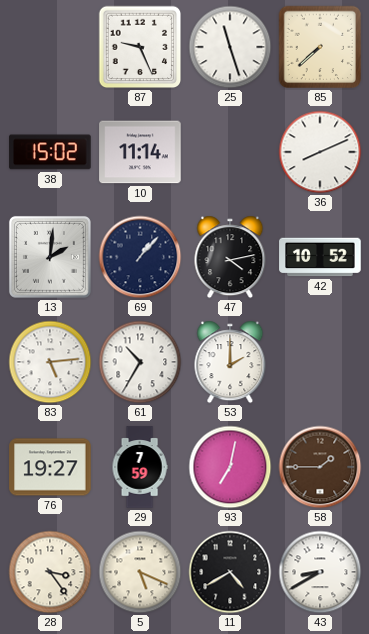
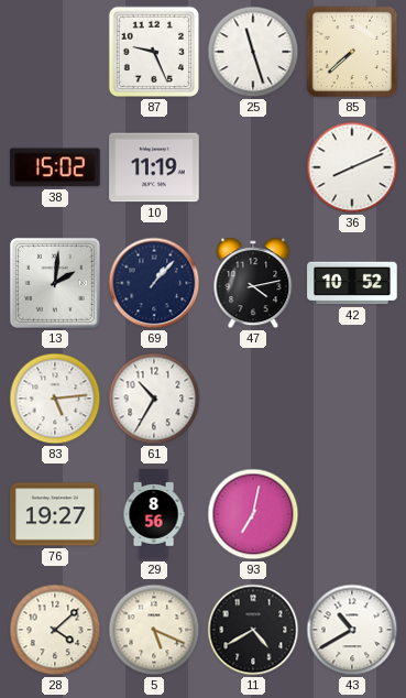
10: 11:14 -> 11:19
53: 2:00 -> none
29: 7:59 -> 8:56
58: 1:45 -> none
28: 3:24 -> 4:08
43: 8:40 -> 10:40
